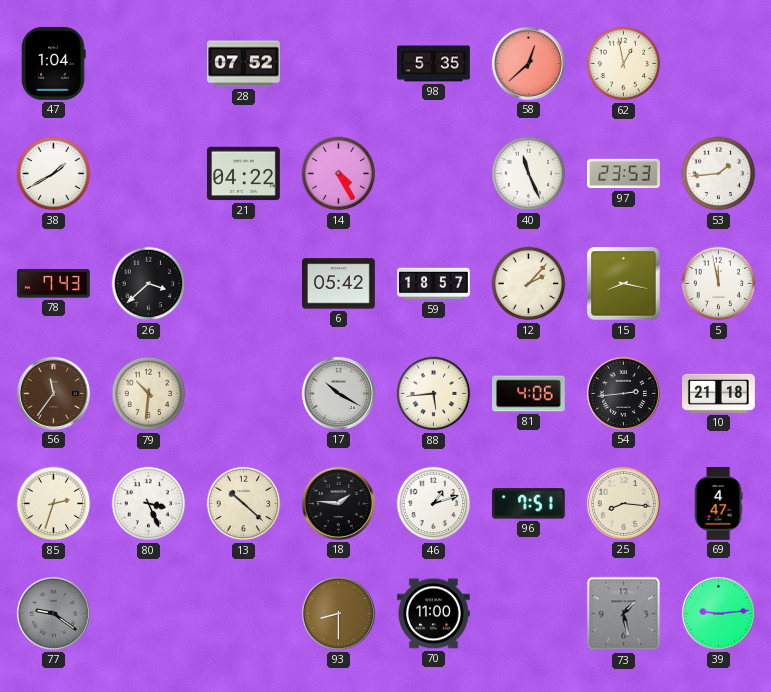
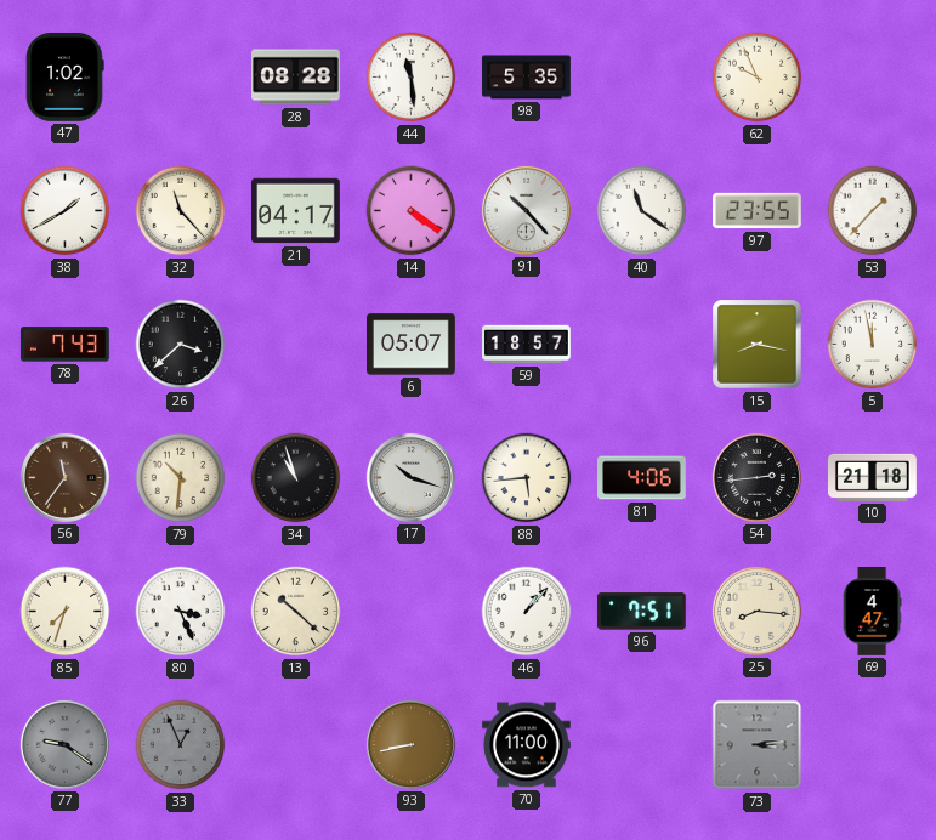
47: 1:04 -> 1:02
28: 07:52 -> 08:28
44: none -> 11:29
58: 12:38 -> none
62: 12:58 -> 9:56
32: none -> 11:23
21: 04:22 -> 04:17
14: 4:25 -> 4:21
91: none -> 10:23
40: 11:26 -> 11:21
97: 23:53 -> 23:55
53: 1:44 -> 1:37
6: 05:42 -> 05:07
12: 2:07 -> none
34: none -> 10:57
17: 10:20 -> 10:18
85: 2:33 -> 7:33
18: 1:46 -> none
46: 1:12 -> 1:07
33: none -> 12:56
93: 8:30 -> 8:43
73: 1:28 -> 3:14
39: 9:14 -> none
